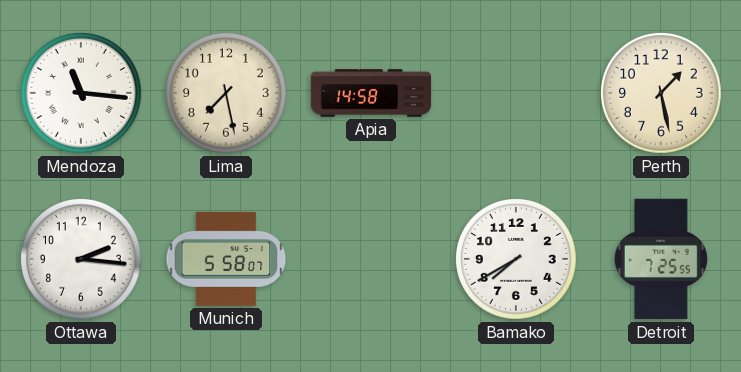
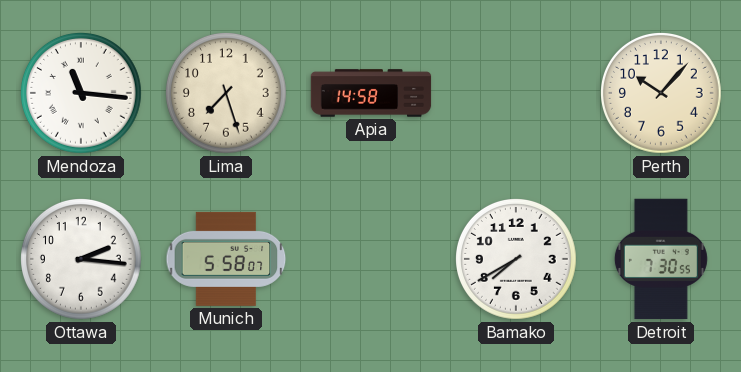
Lima: 7:28 -> 7:27
Perth: 1:28 -> 10:07
Detroit: 7:25 -> 7:30
